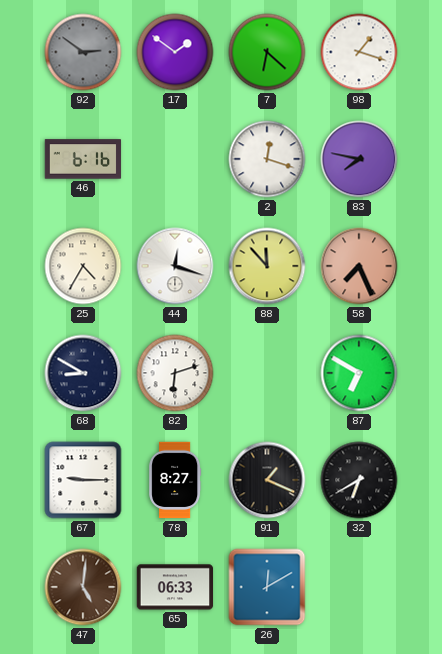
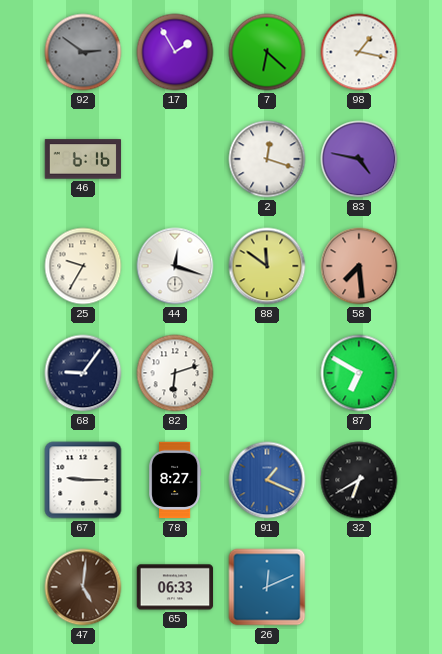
17: 1:51 -> 1:55
98: 1:18 -> 1:17
83: 7:47 -> 4:47
25: 4:35 -> 9:35
88: 11:53 -> 11:51
58: 7:26 -> 7:29
68: 8:50 -> 9:06
91 dial: black -> blue
26: 12:10 -> 12:11
